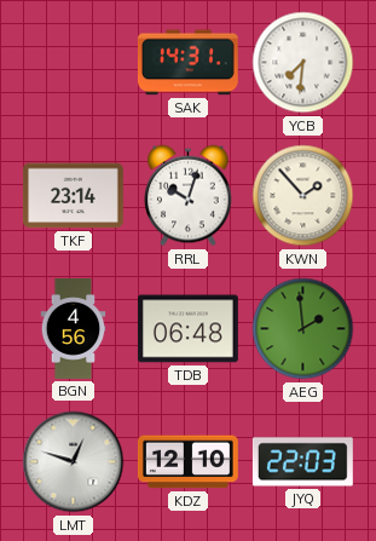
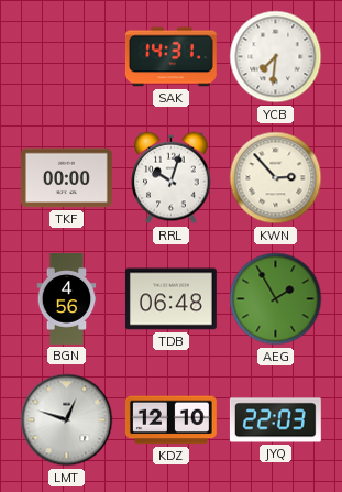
TKF: 23:14 -> 00:00
KWN: 1:53 -> 2:53
AEG: 1:59 -> 1:55
